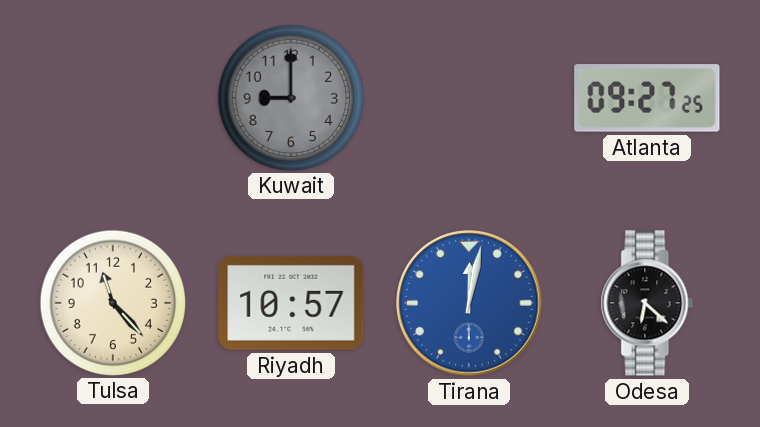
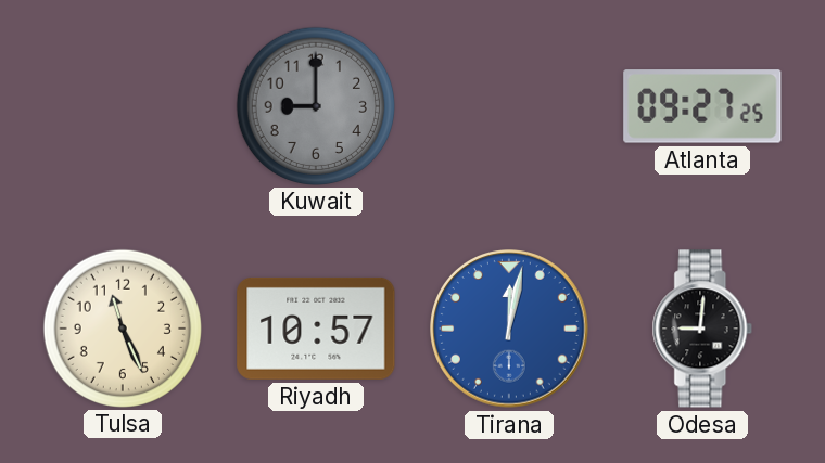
Tulsa: 11:23 -> 11:26
Odesa: 6:22 -> 9:01
